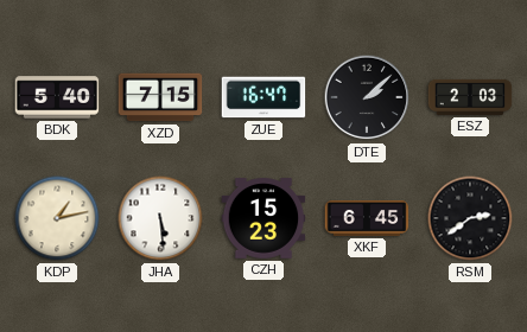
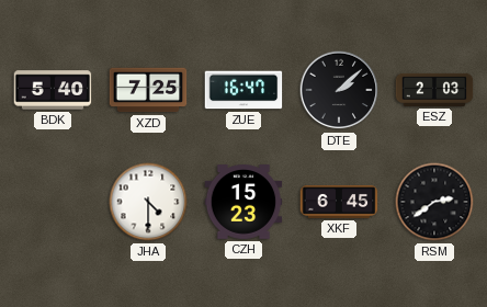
XZD: 7:15 -> 7:25
KDP: 1:13 -> none
JHA: 5:29 -> 4:30
